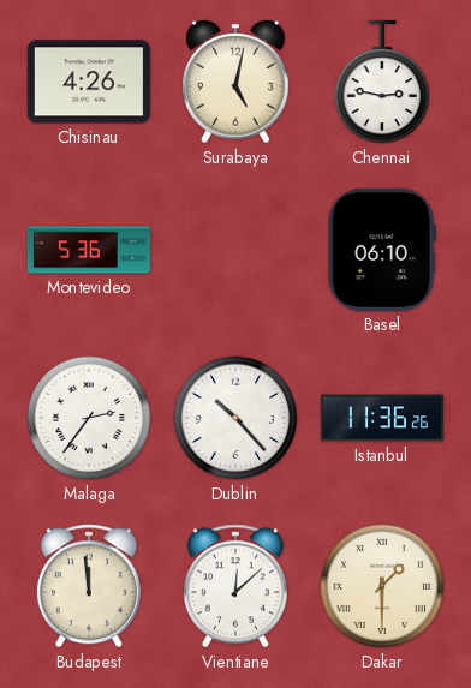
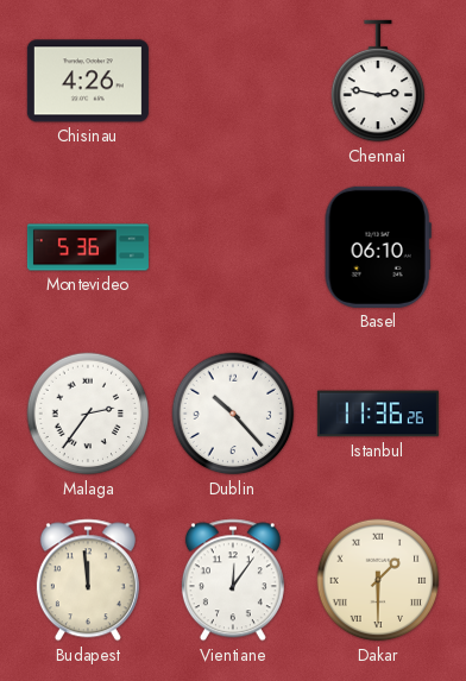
Surabaya: 5:02 -> none
Vientiane: 12:08 -> 12:06
